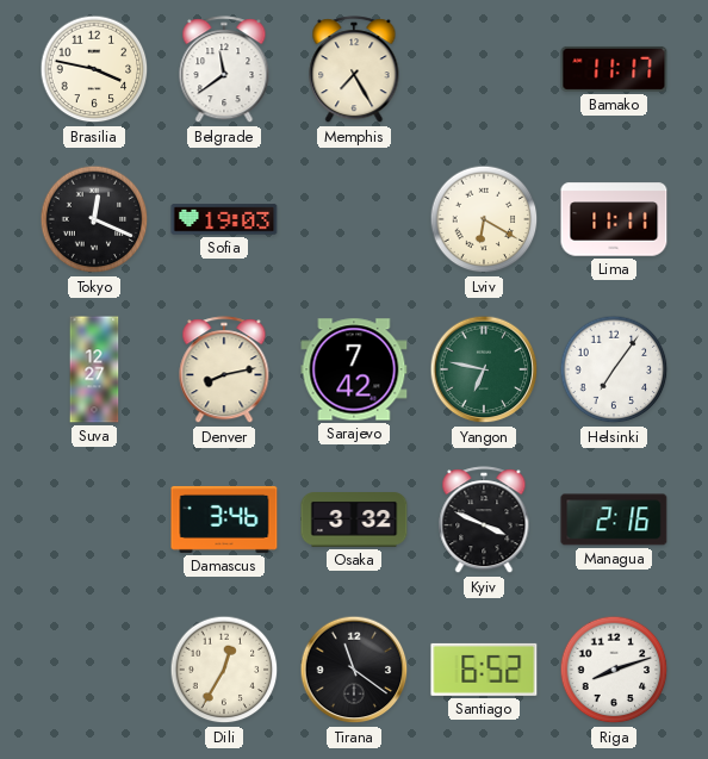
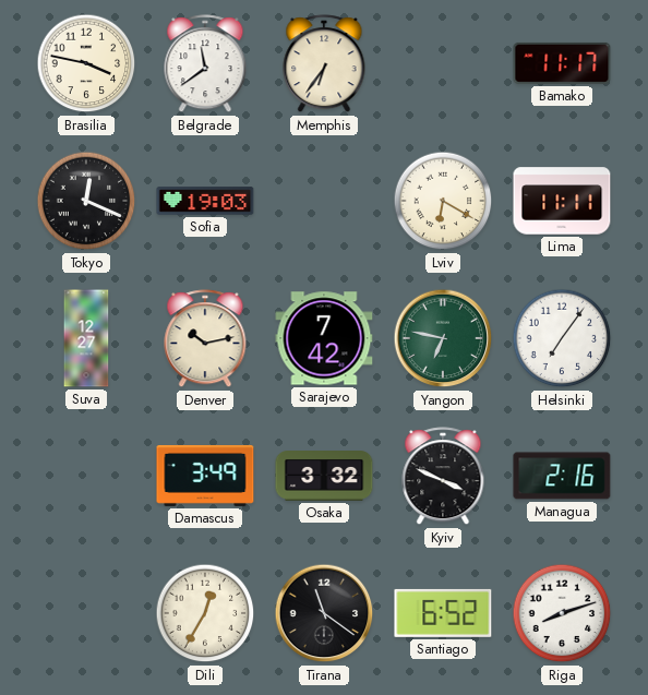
Memphis: 7:25 -> 6:36
Denver: 8:13 -> 10:13
Damascus: 3:46 -> 3:49
